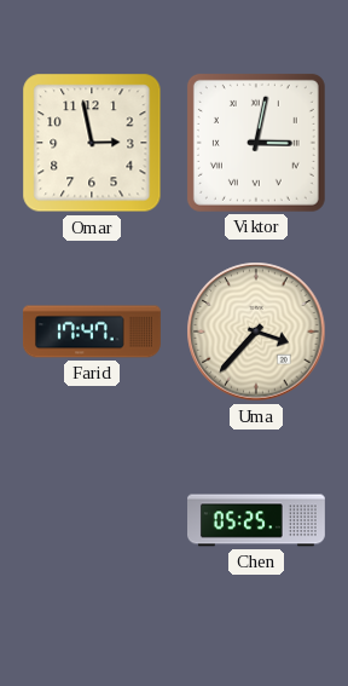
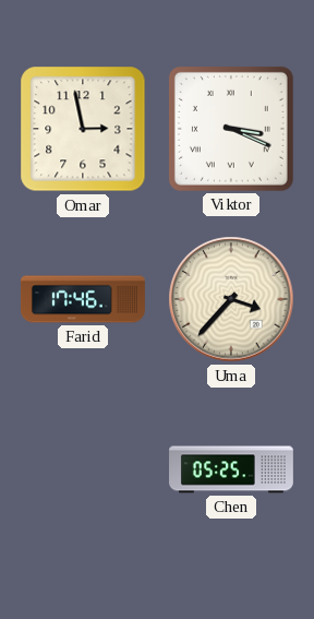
Viktor: 3:02 -> 3:19
Farid: 17:47 -> 17:46
